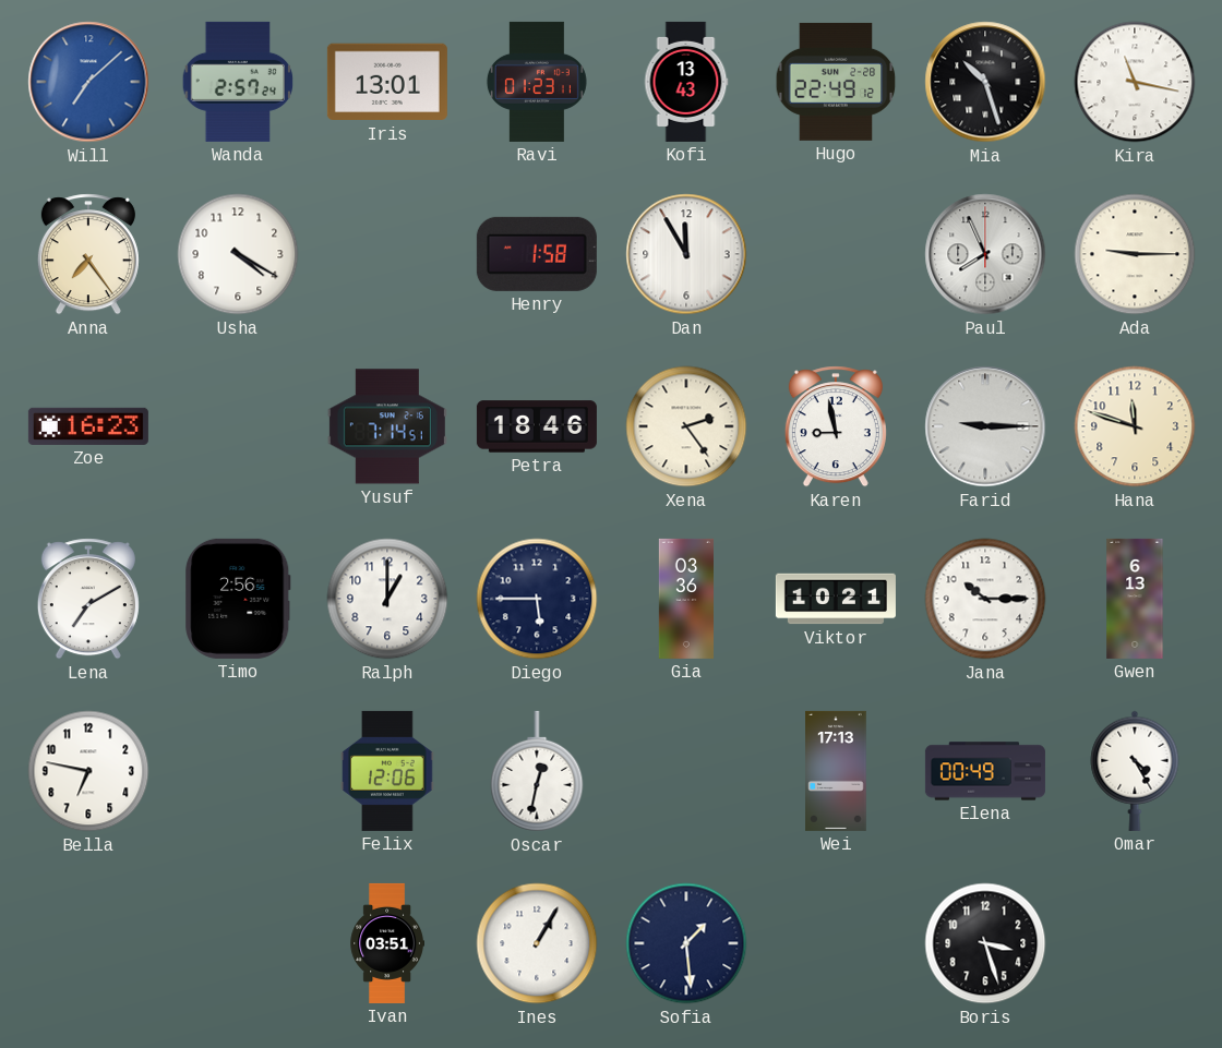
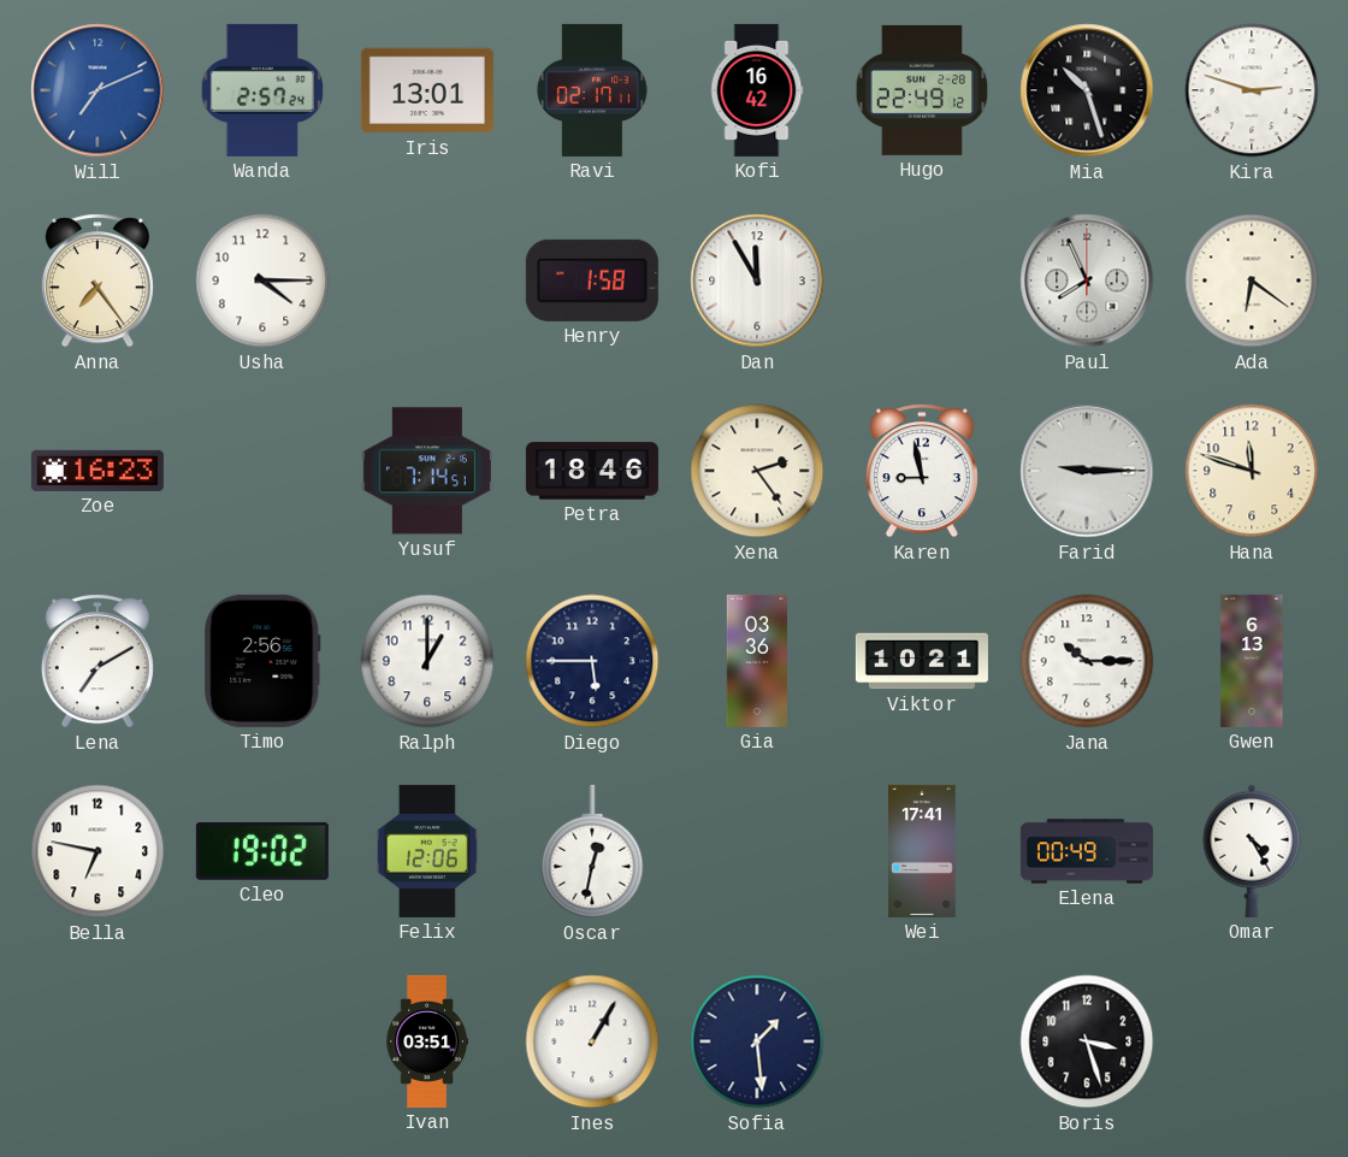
Will: 7:08 -> 7:11
Ravi: 01:23 -> 02:17
Kofi: 13:43 -> 16:42
Kira: 11:17 -> 2:48
Usha: 4:20 -> 4:15
Ada: 9:15 -> 6:21
Cleo: none -> 19:02
Wei: 17:13 -> 17:41
